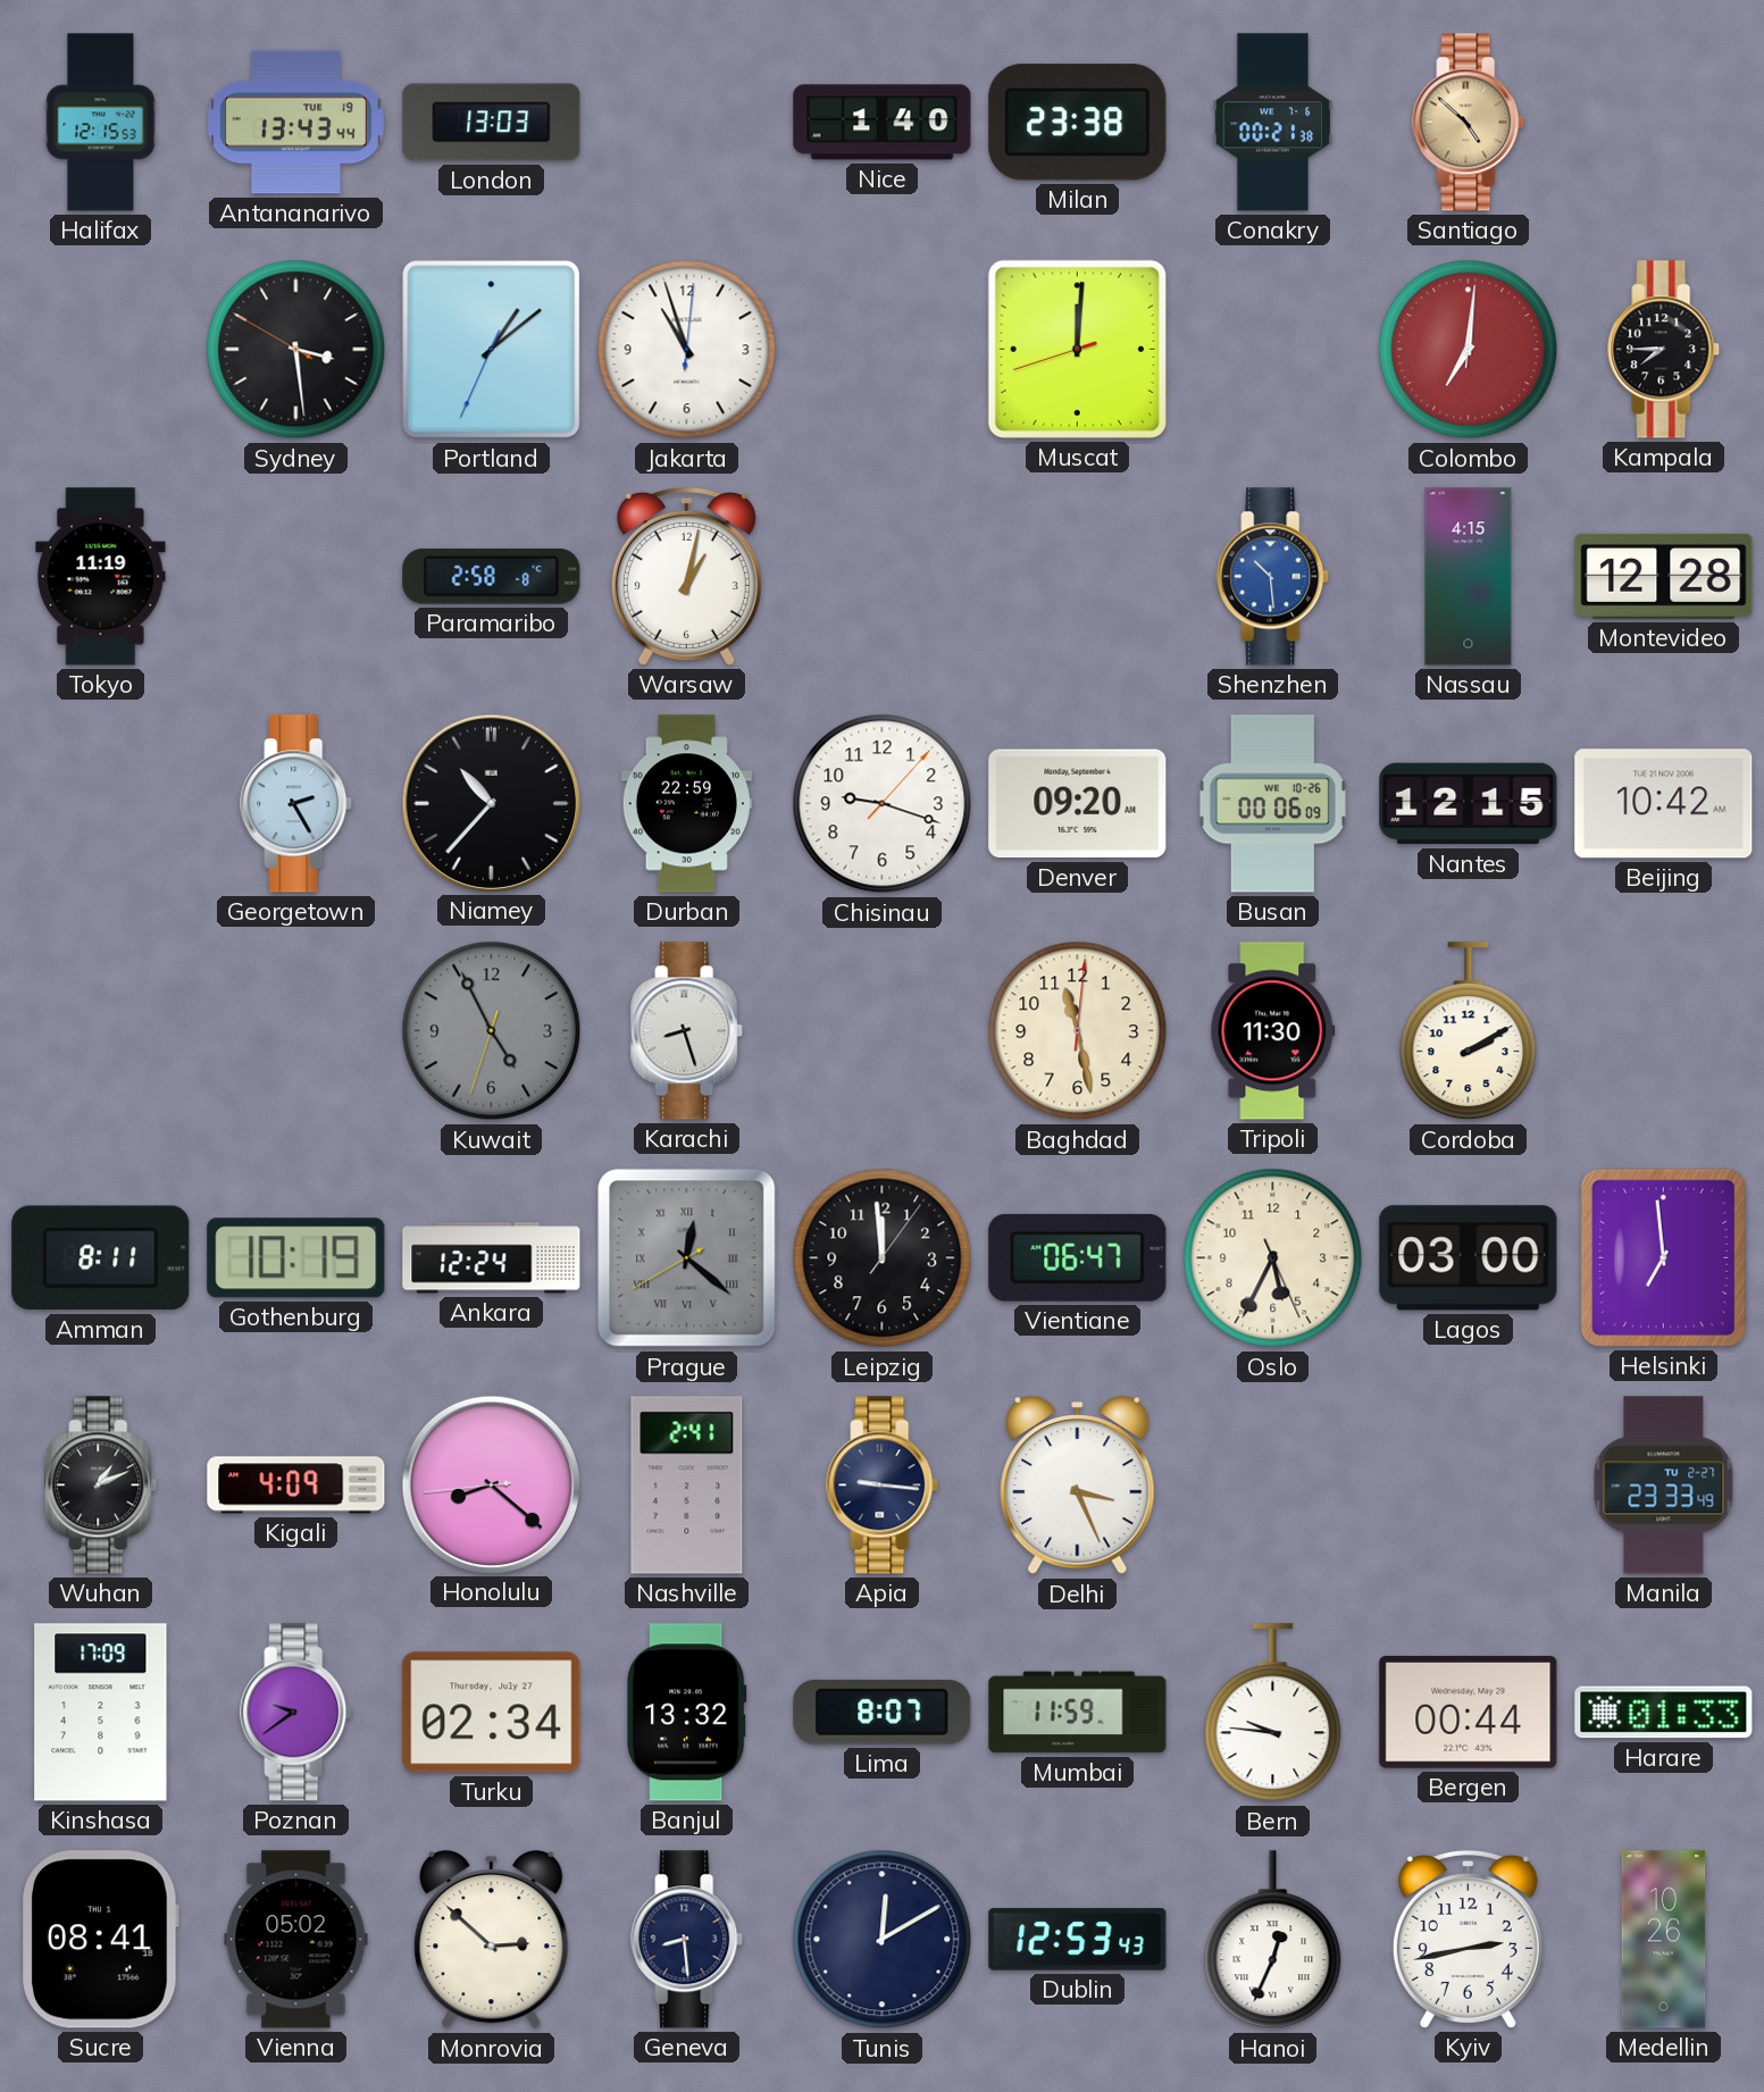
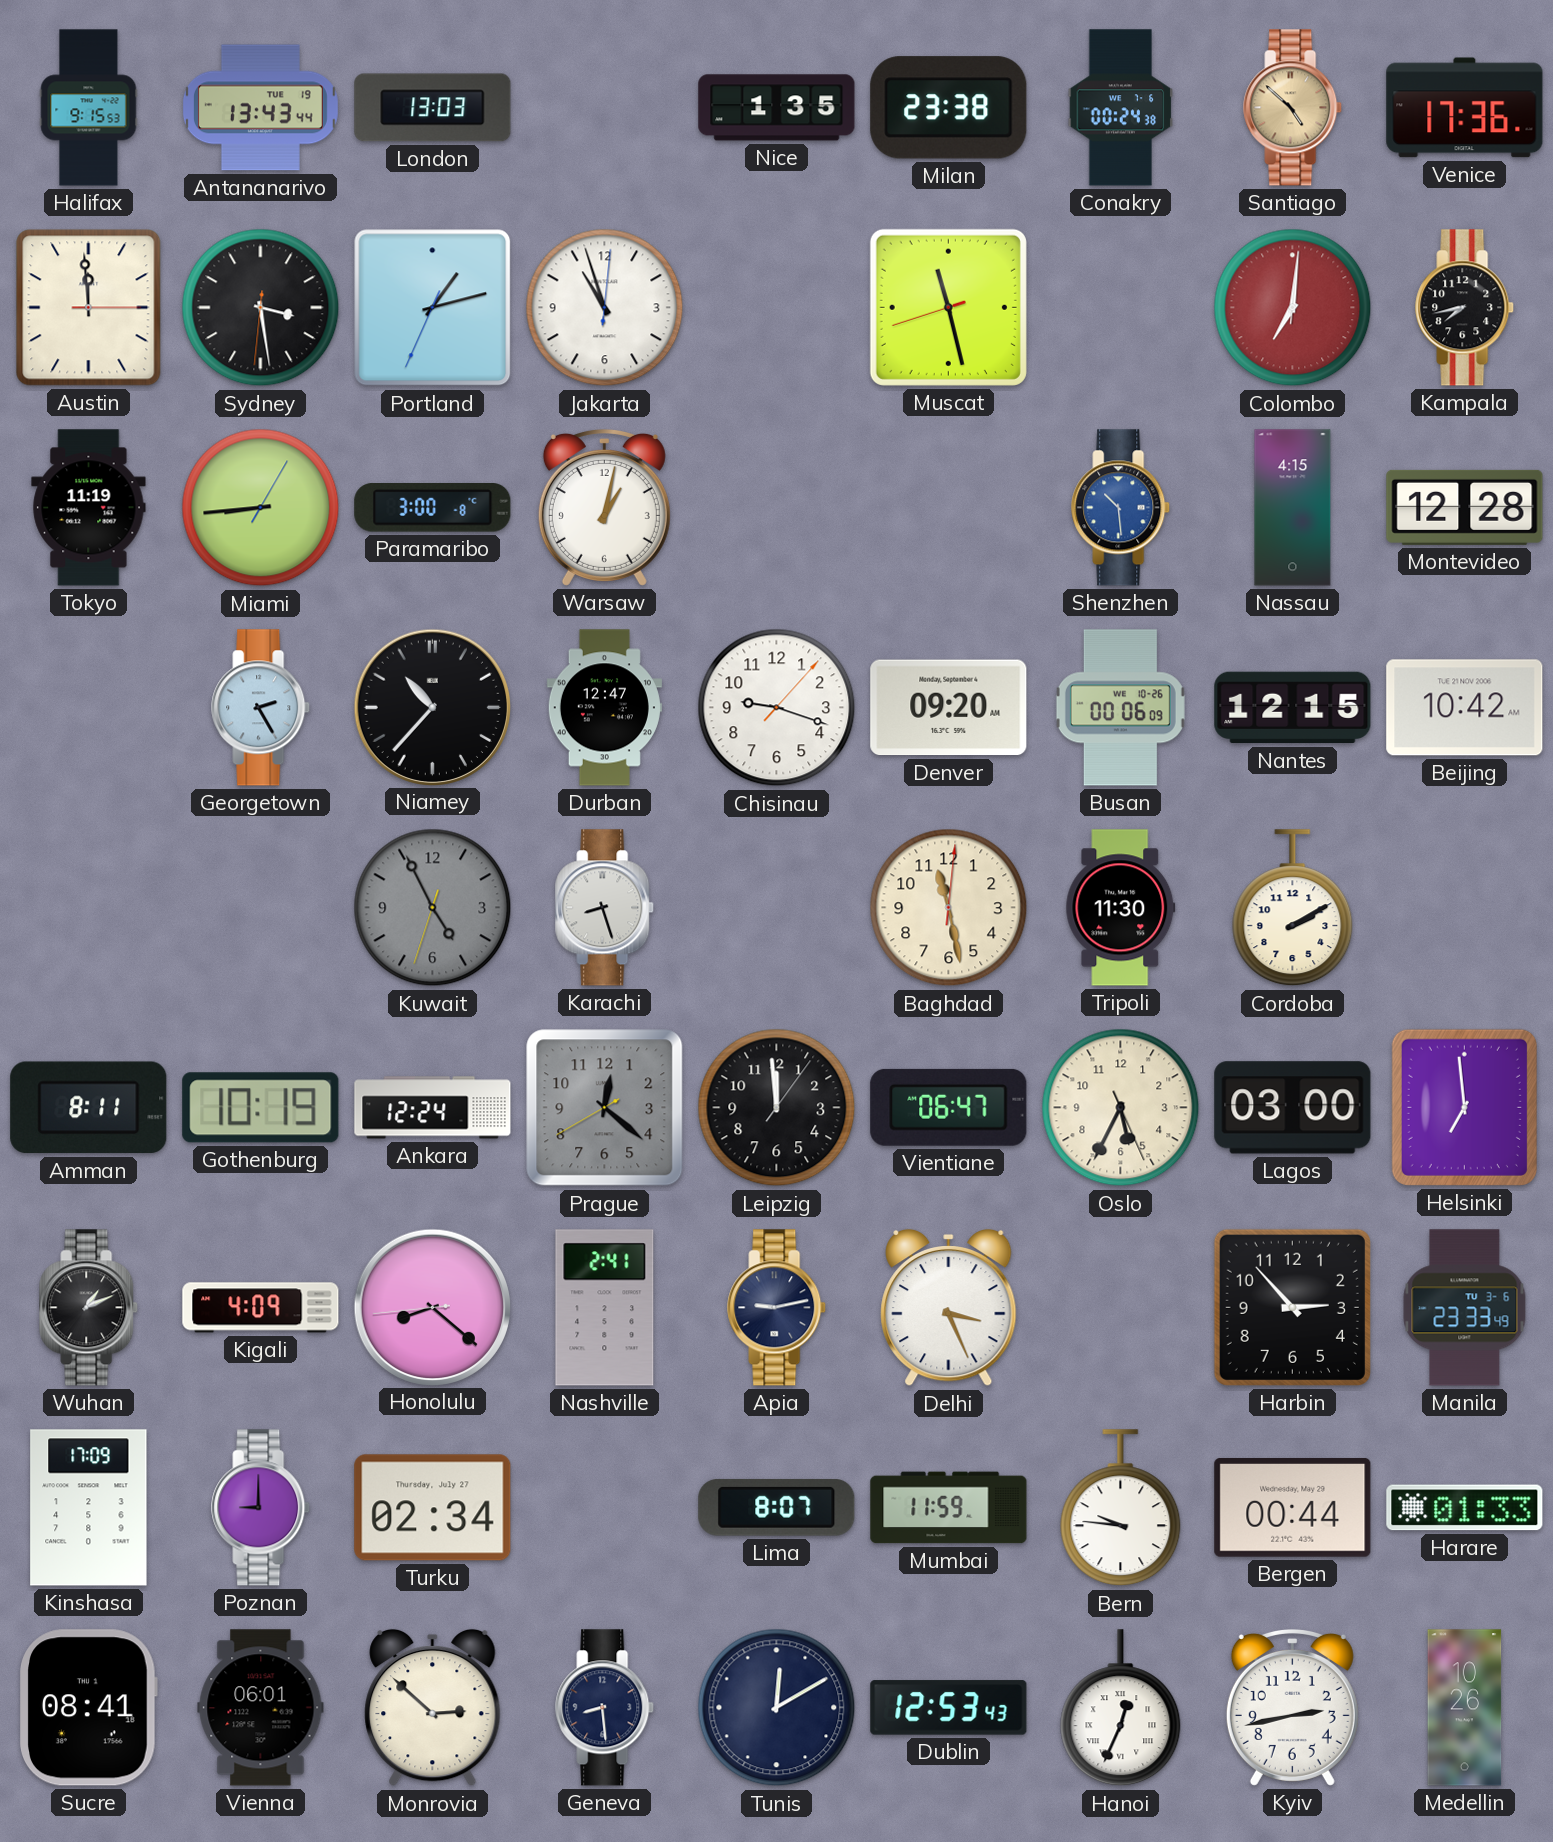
Halifax: 12:15 -> 9:15
Nice: 1:40 -> 1:35
Conakry: 00:21 -> 00:24
Venice: none -> 17:36
Austin: none -> 11:59
Sydney: 3:28:50 -> 3:28:31
Portland: 1:08 -> 1:12
Muscat: 12:00 -> 11:27
Kampala: 7:45 -> 7:43
Miami: none -> 8:44
Paramaribo: 2:58 -> 3:00
Durban: 22:59 -> 12:47
Prague numerals: Roman -> Arabic
Apia: 9:16 -> 9:13
Harbin: none -> 2:53
Manila date: TU 2-27 -> TU 3-6
Poznan: 9:39 -> 9:00
Banjul: 13:32 -> none
Vienna: 05:02 -> 06:01
